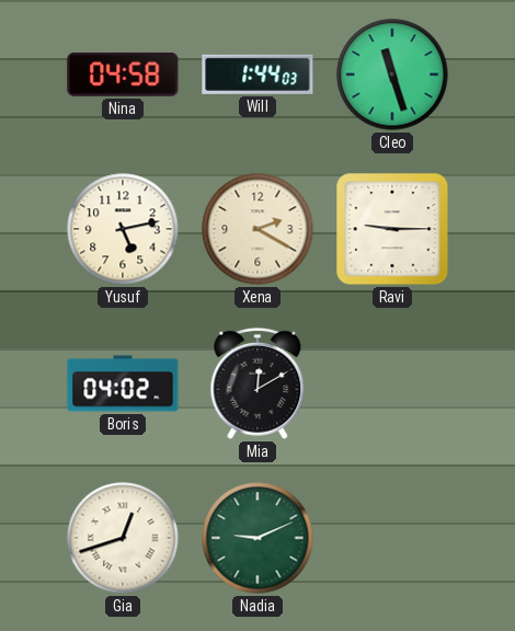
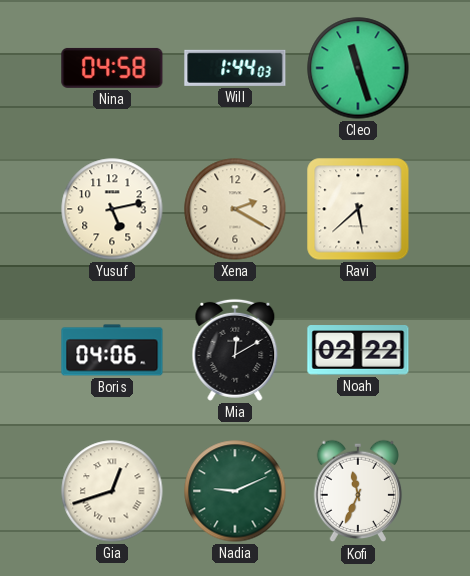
Ravi: 9:15 -> 5:38
Boris: 04:02 -> 04:06
Noah: none -> 02:22
Kofi: none -> 11:34
